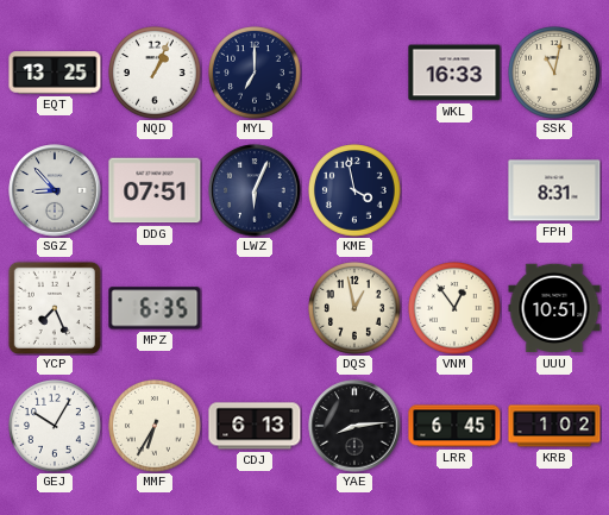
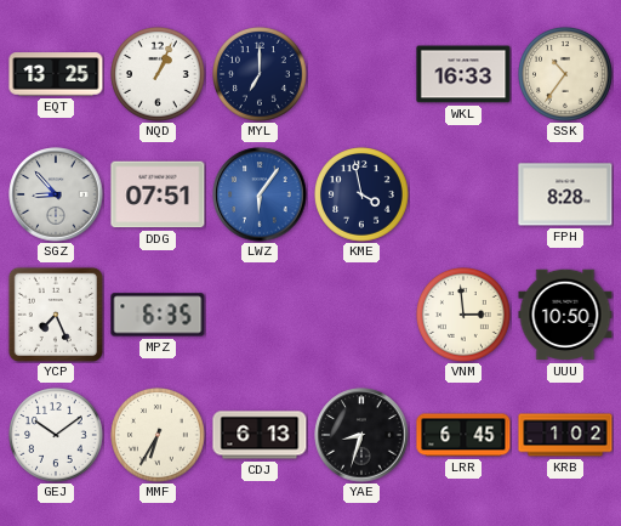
SSK: 11:02 -> 10:36
LWZ: 6:04 -> 6:06
LWZ dial: navy -> blue
FPH: 8:31 -> 8:28
DQS: 12:58 -> none
VNM: 12:54 -> 2:59
UUU: 10:51 -> 10:50
GEJ: 10:05 -> 10:09
YAE: 8:14 -> 8:33
